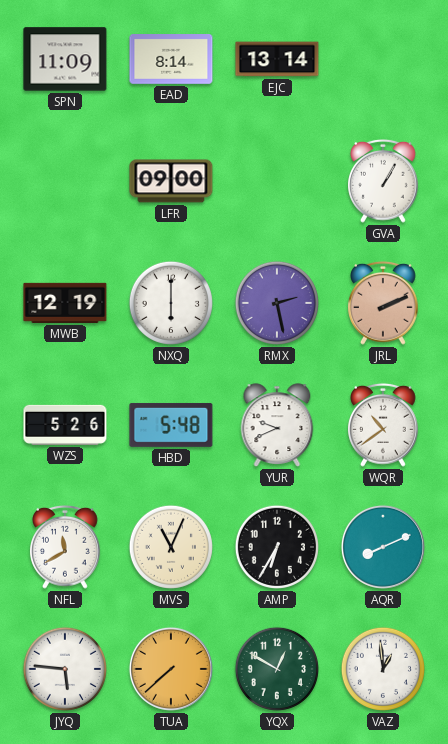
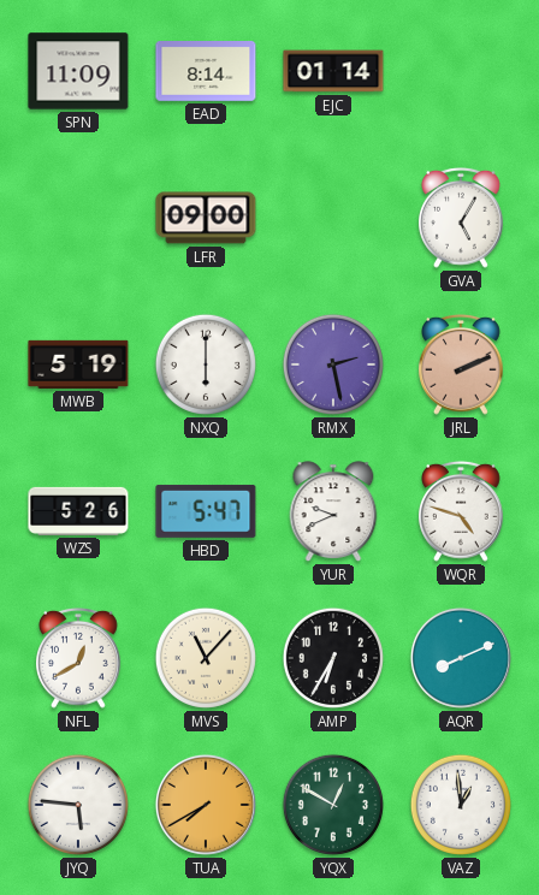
EJC: 13:14 -> 01:14
GVA: 1:05 -> 5:05
MWB: 12:19 -> 5:19
HBD: 5:48 -> 5:47
WQR: 10:39 -> 4:48
NFL: 11:40 -> 12:40
MVS: 11:04 -> 11:07
TUA: 7:38 -> 7:40
